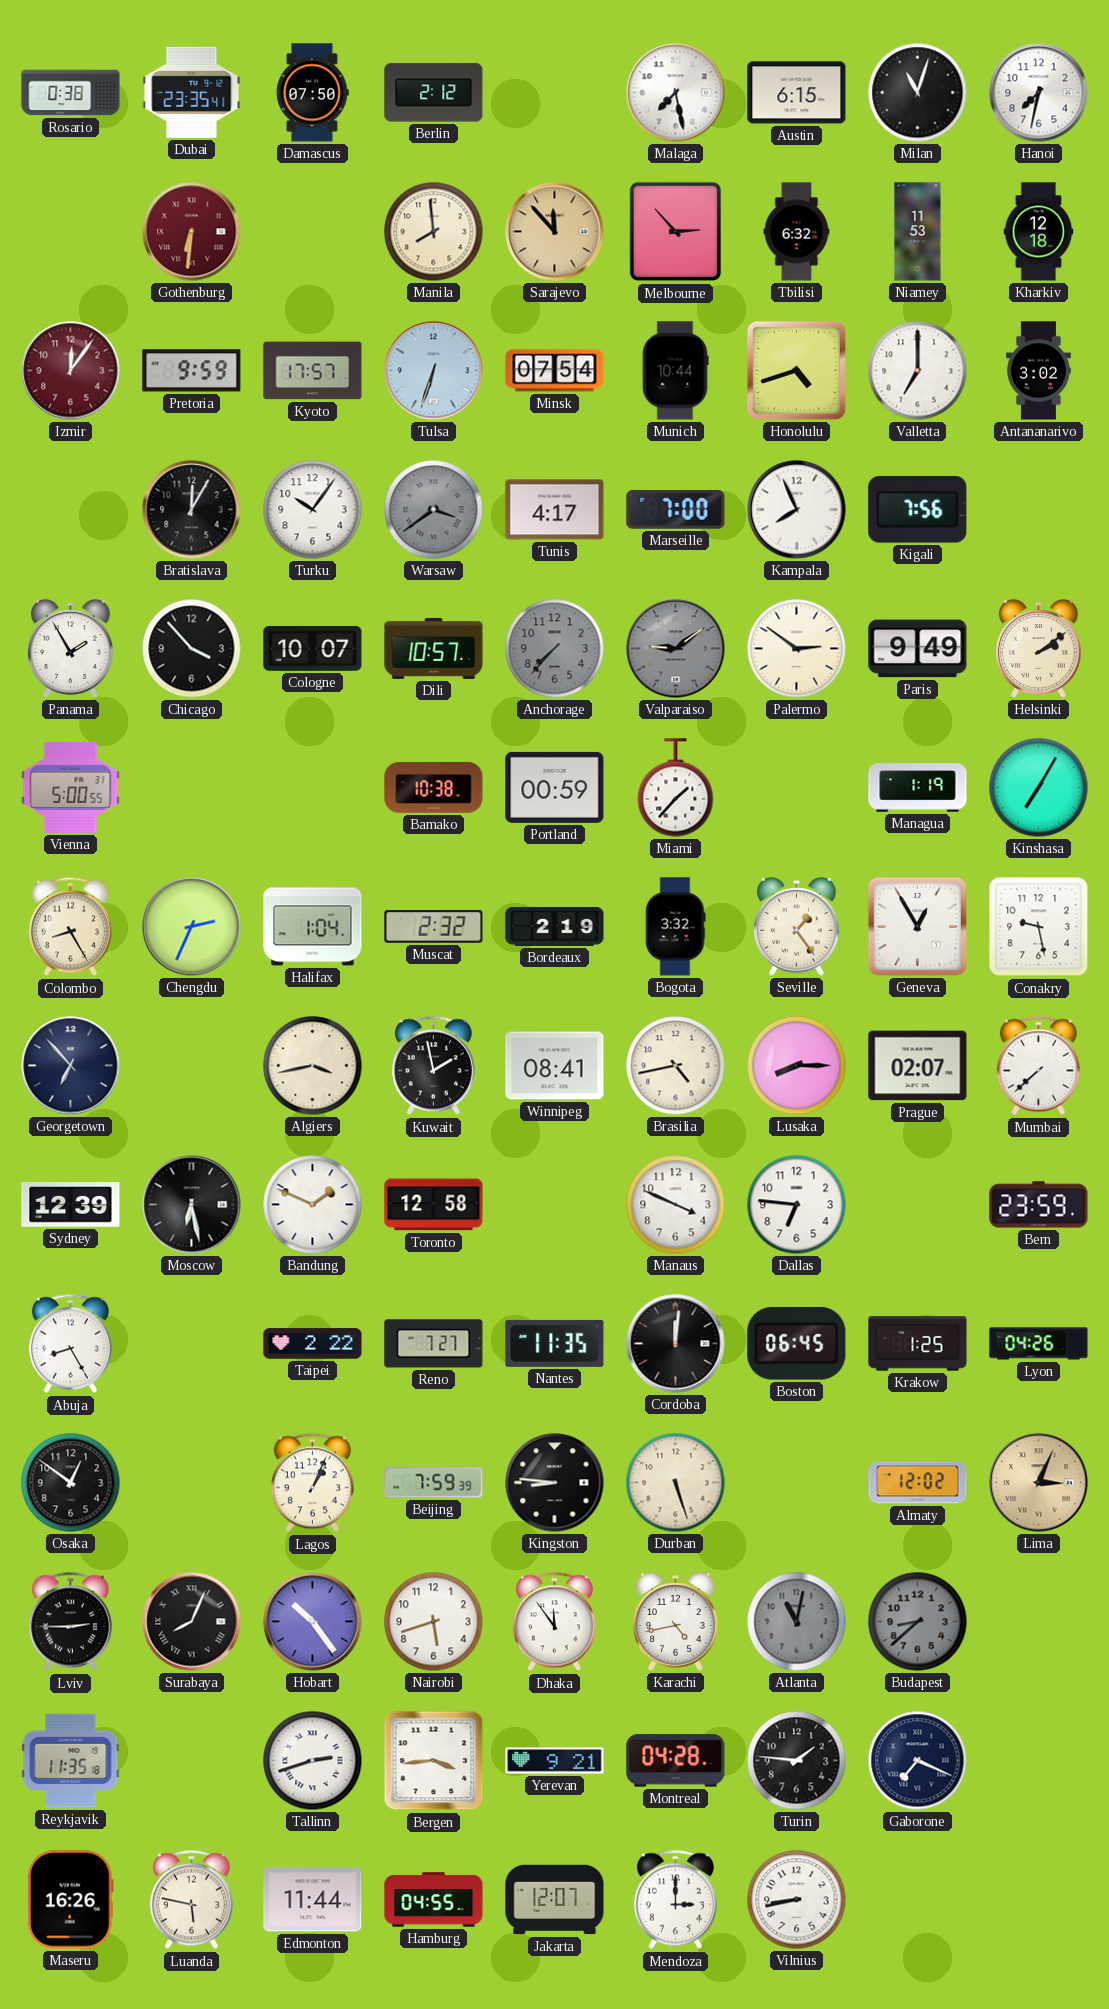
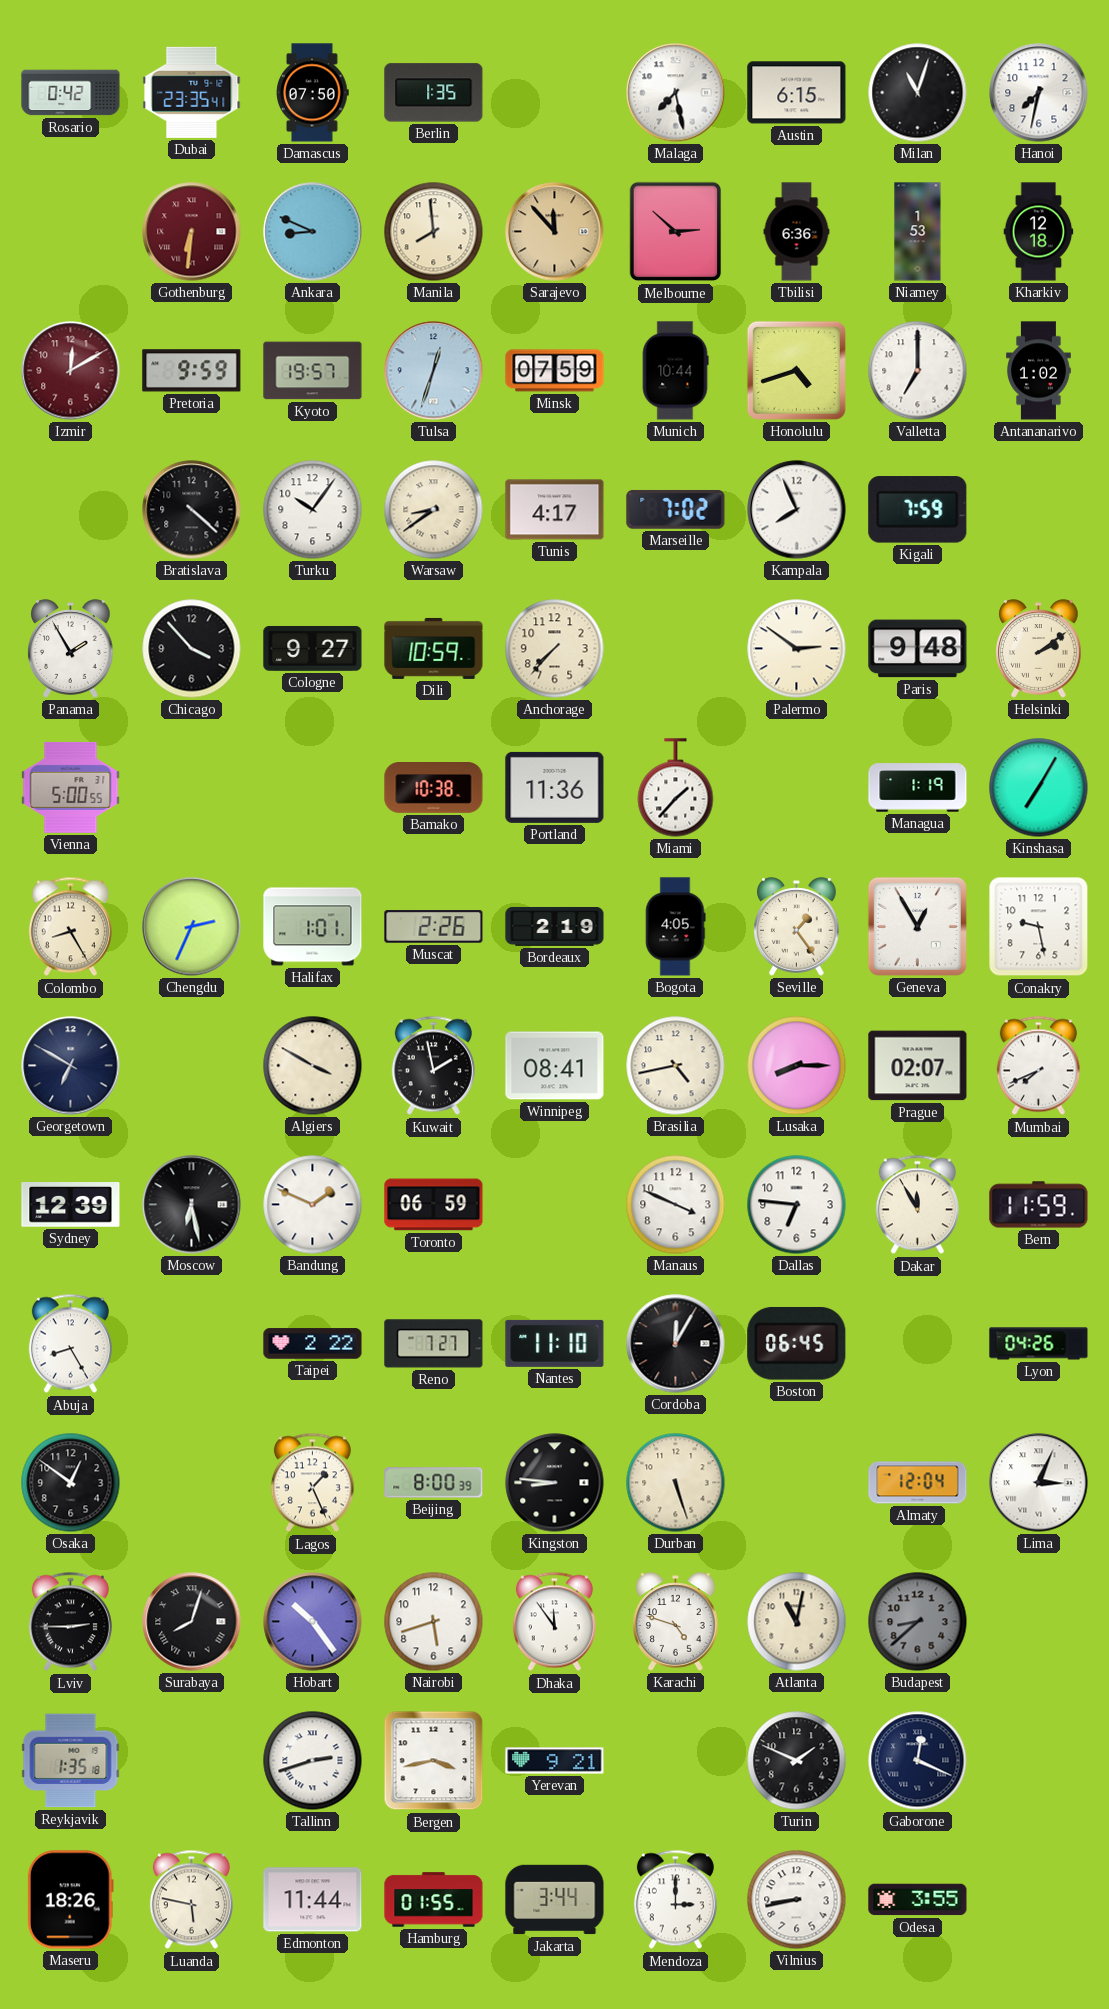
Rosario: 0:38 -> 0:42
Berlin: 2:12 -> 1:35
Ankara: none -> 8:49
Melbourne: 2:53 -> 2:52
Tbilisi: 6:32 -> 6:36
Niamey: 11:53 -> 1:53
Izmir: 12:06 -> 12:10
Kyoto: 17:57 -> 19:57
Tulsa: 6:33 -> 12:33
Minsk: 07:54 -> 07:59
Antananarivo: 3:02 -> 1:02
Bratislava: 12:05 -> 4:22
Warsaw: 3:39 -> 8:39
Warsaw dial: grey -> cream
Marseille: 7:00 -> 7:02
Kigali: 7:56 -> 7:59
Cologne: 10:07 -> 9:27
Dili: 10:57 -> 10:59
Anchorage dial: grey -> cream
Valparaiso: 9:09 -> none
Paris: 9:49 -> 9:48
Portland: 00:59 -> 11:36
Halifax: 1:04 -> 1:01
Muscat: 2:32 -> 2:26
Bogota: 3:32 -> 4:05
Georgetown: 6:53 -> 6:50
Algiers: 3:43 -> 3:50
Mumbai: 7:38 -> 7:41
Toronto: 12:58 -> 06:59
Dakar: none -> 11:55
Bern: 23:59 -> 11:59
Nantes: 11:35 -> 11:10
Cordoba: 12:01 -> 12:05
Krakow: 1:25 -> none
Lagos: 1:04 -> 1:26
Beijing: 7:59 -> 8:00
Almaty: 12:02 -> 12:04
Lima dial: champagne -> white
Surabaya: 8:04 -> 8:03
Karachi: 4:43 -> 4:48
Atlanta dial: grey -> cream
Reykjavik: 11:35 -> 1:35
Bergen: 3:44 -> 3:43
Montreal: 04:28 -> none
Turin: 1:46 -> 1:49
Gaborone: 7:19 -> 12:19
Maseru: 16:26 -> 18:26
Hamburg: 04:55 -> 01:55
Jakarta: 12:07 -> 3:44
Odesa: none -> 3:55
